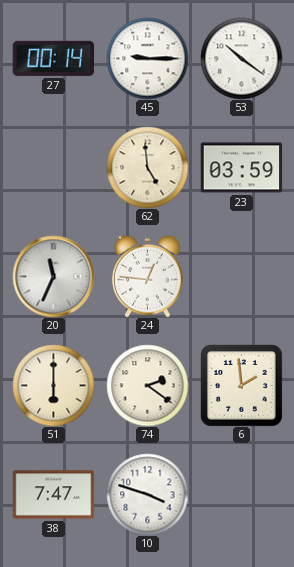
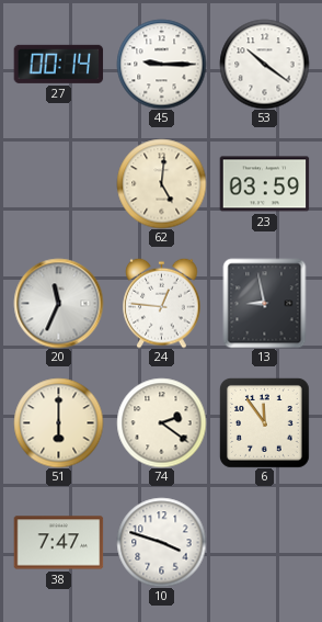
62: 4:59 -> 5:01
13: none -> 8:58
6: 1:59 -> 11:54
